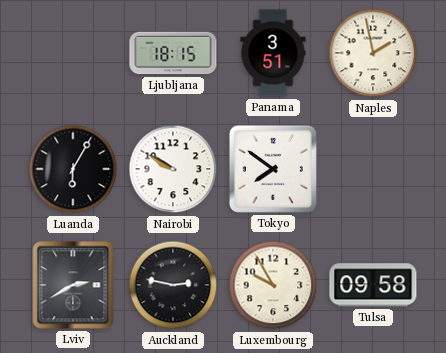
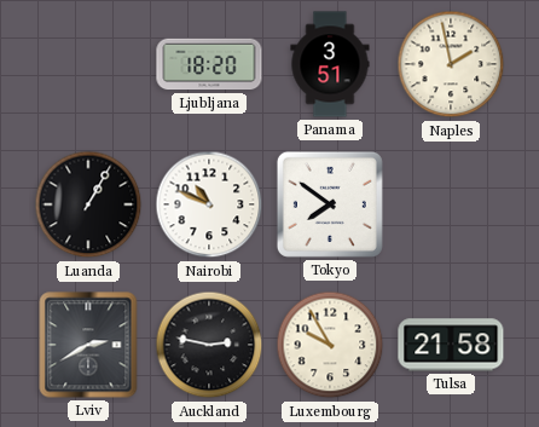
Ljubljana: 18:15 -> 18:20
Luanda: 6:05 -> 1:05
Nairobi: 9:50 -> 10:49
Tulsa: 09:58 -> 21:58
